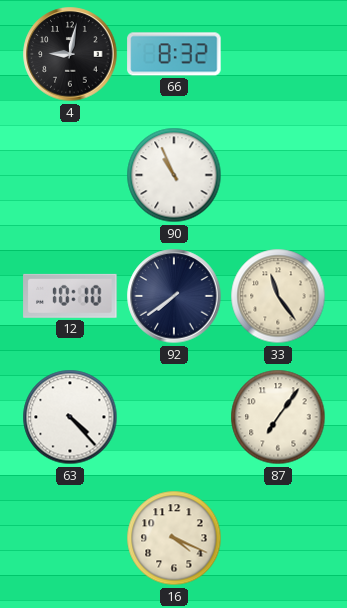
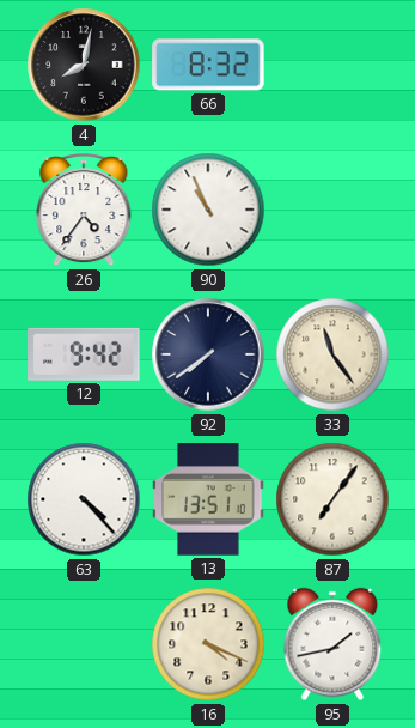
4: 9:02 -> 8:02
26: none -> 4:36
12: 10:10 -> 9:42
13: none -> 13:51
95: none -> 1:43
